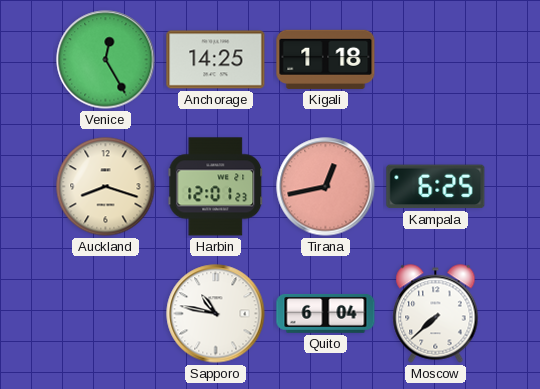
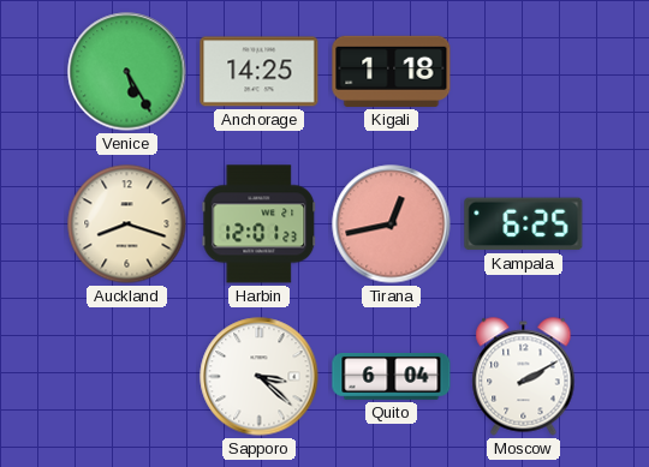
Venice: 12:25 -> 5:25
Sapporo: 10:47 -> 3:22
Moscow: 7:38 -> 2:10
